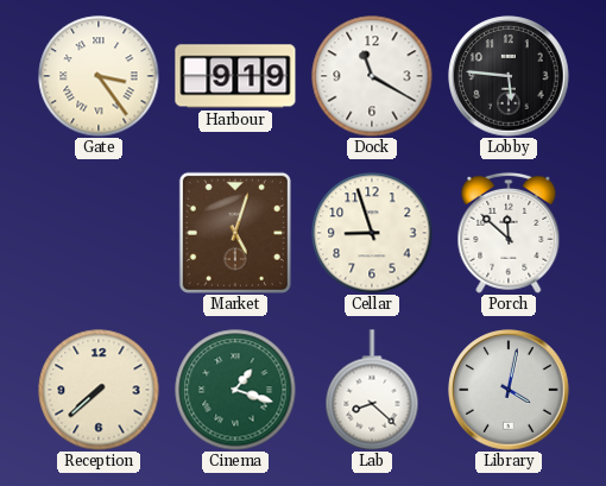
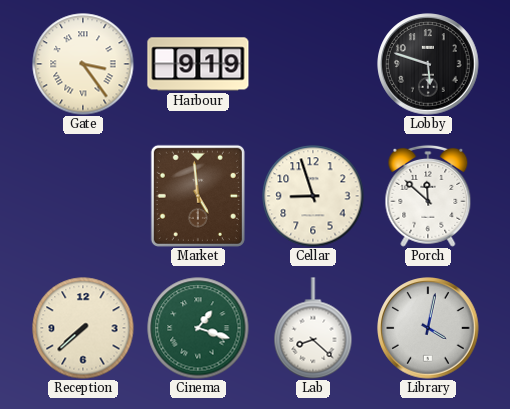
Dock: 11:20 -> none
Lobby: 5:46 -> 5:48
Market: 5:03 -> 4:59
